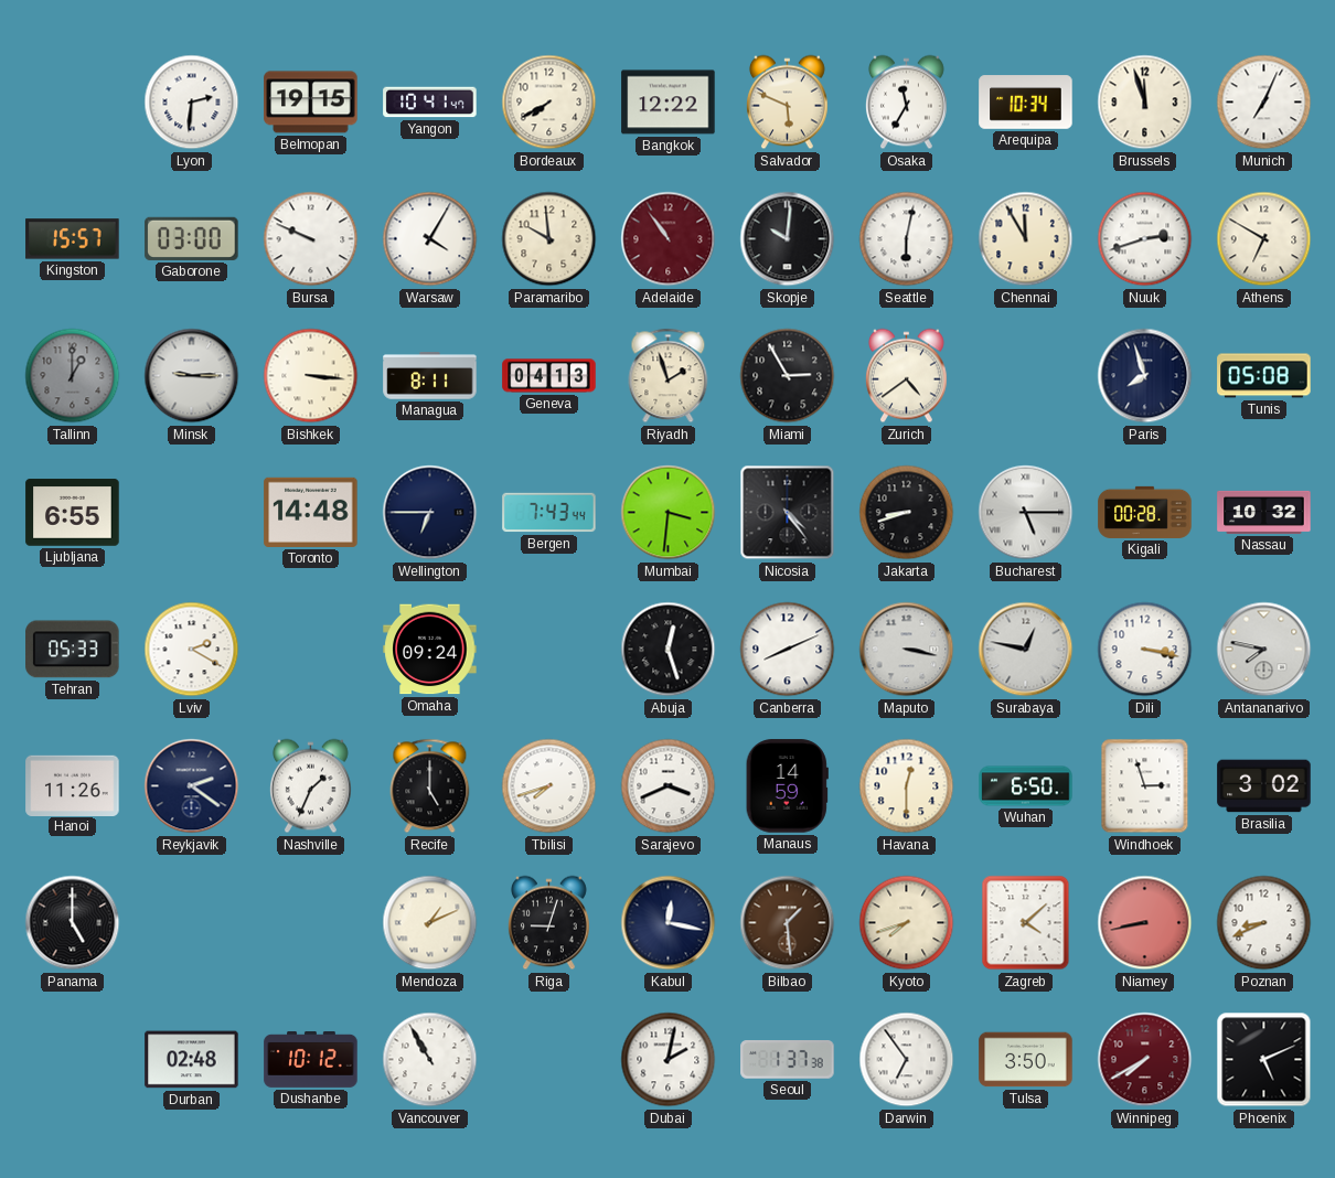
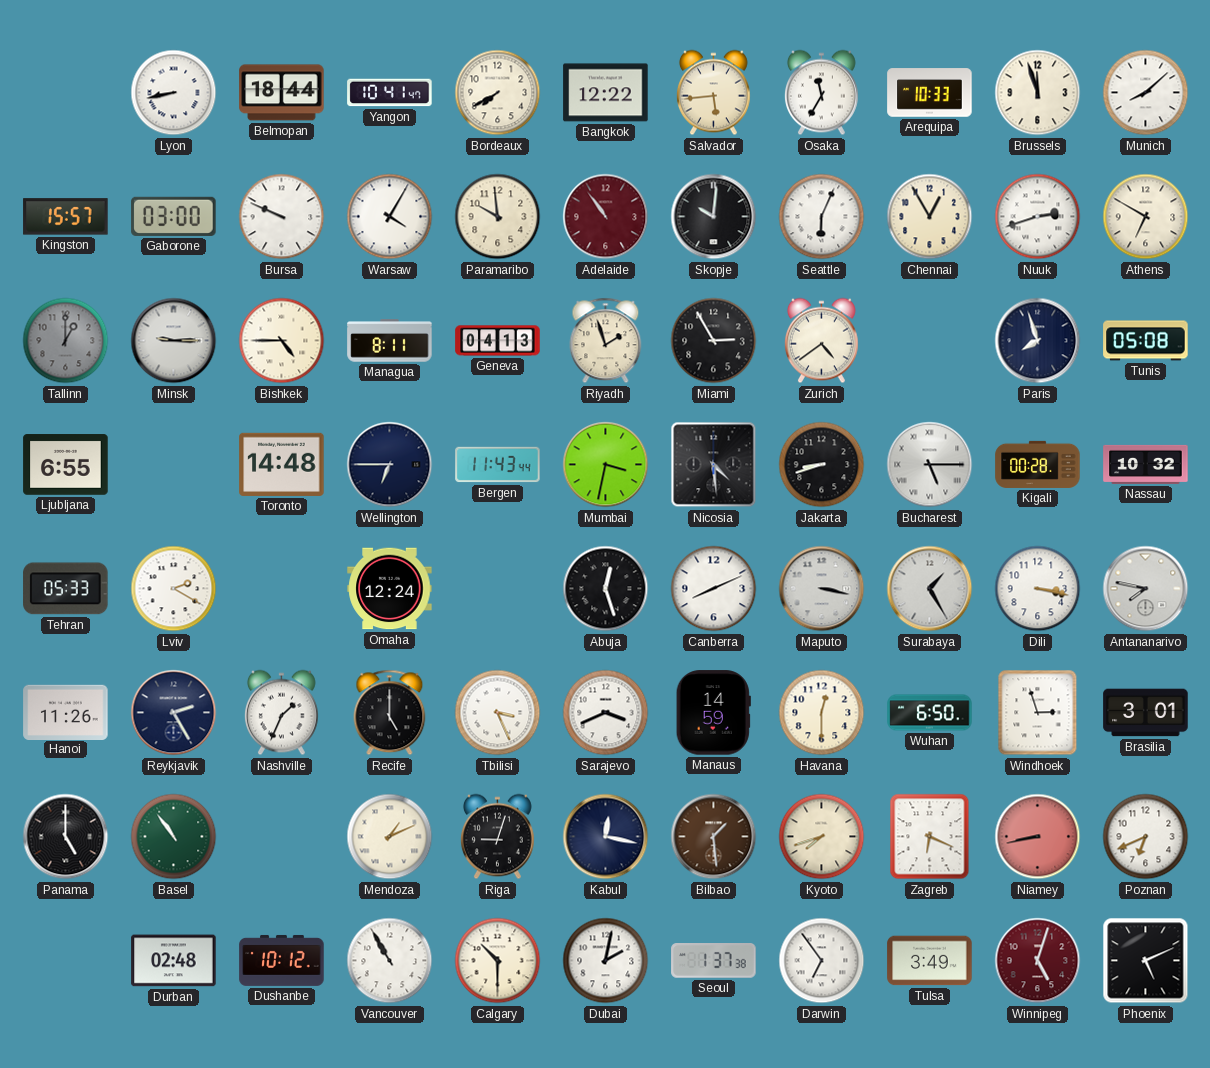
Lyon: 2:31 -> 8:43
Belmopan: 19:15 -> 18:44
Salvador: 5:49 -> 5:44
Arequipa: 10:34 -> 10:33
Munich: 7:04 -> 8:08
Seattle: 6:02 -> 6:04
Chennai: 11:55 -> 12:55
Bishkek: 3:16 -> 4:45
Bergen: 7:43 -> 11:43
Mumbai: 3:31 -> 3:32
Nicosia: 4:24 -> 4:29
Omaha: 09:24 -> 12:24
Surabaya: 12:47 -> 1:25
Reykjavik: 2:21 -> 2:25
Tbilisi: 7:42 -> 3:26
Brasilia: 3:02 -> 3:01
Basel: none -> 10:54
Zagreb: 4:08 -> 6:19
Poznan: 8:41 -> 6:41
Calgary: none -> 10:30
Tulsa: 3:50 -> 3:49
Winnipeg: 7:40 -> 5:03
